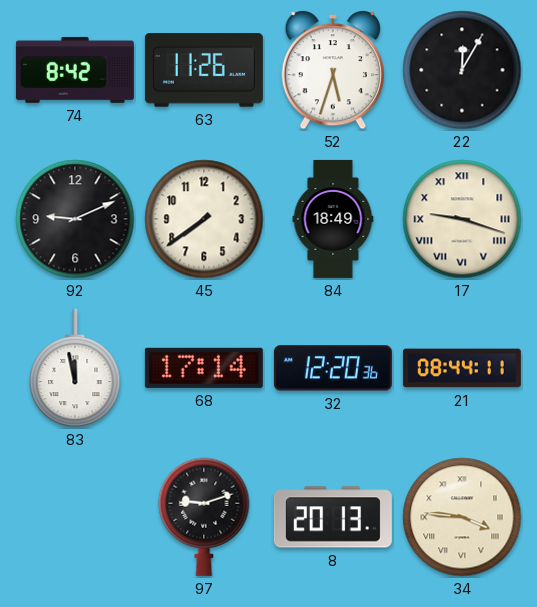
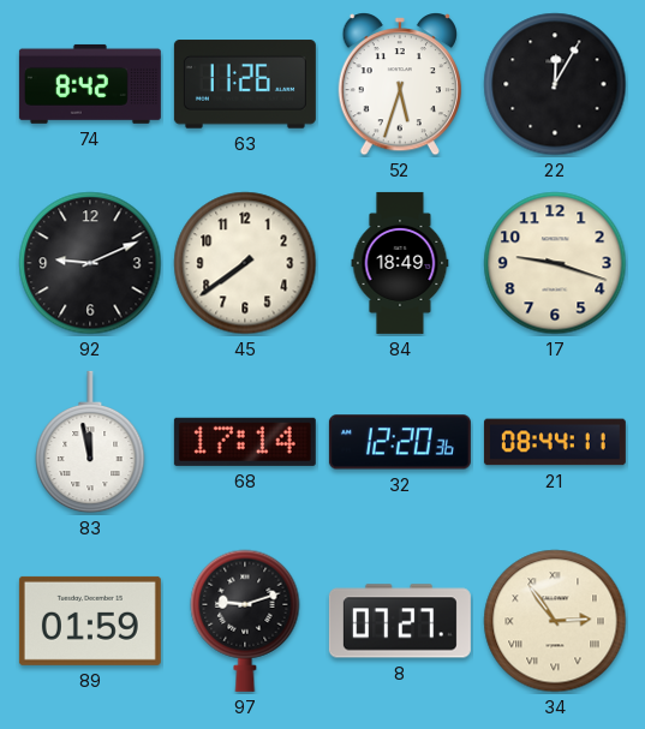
17 numerals: Roman -> Arabic
89: none -> 01:59
8: 20:13 -> 07:27
34: 3:46 -> 2:54
